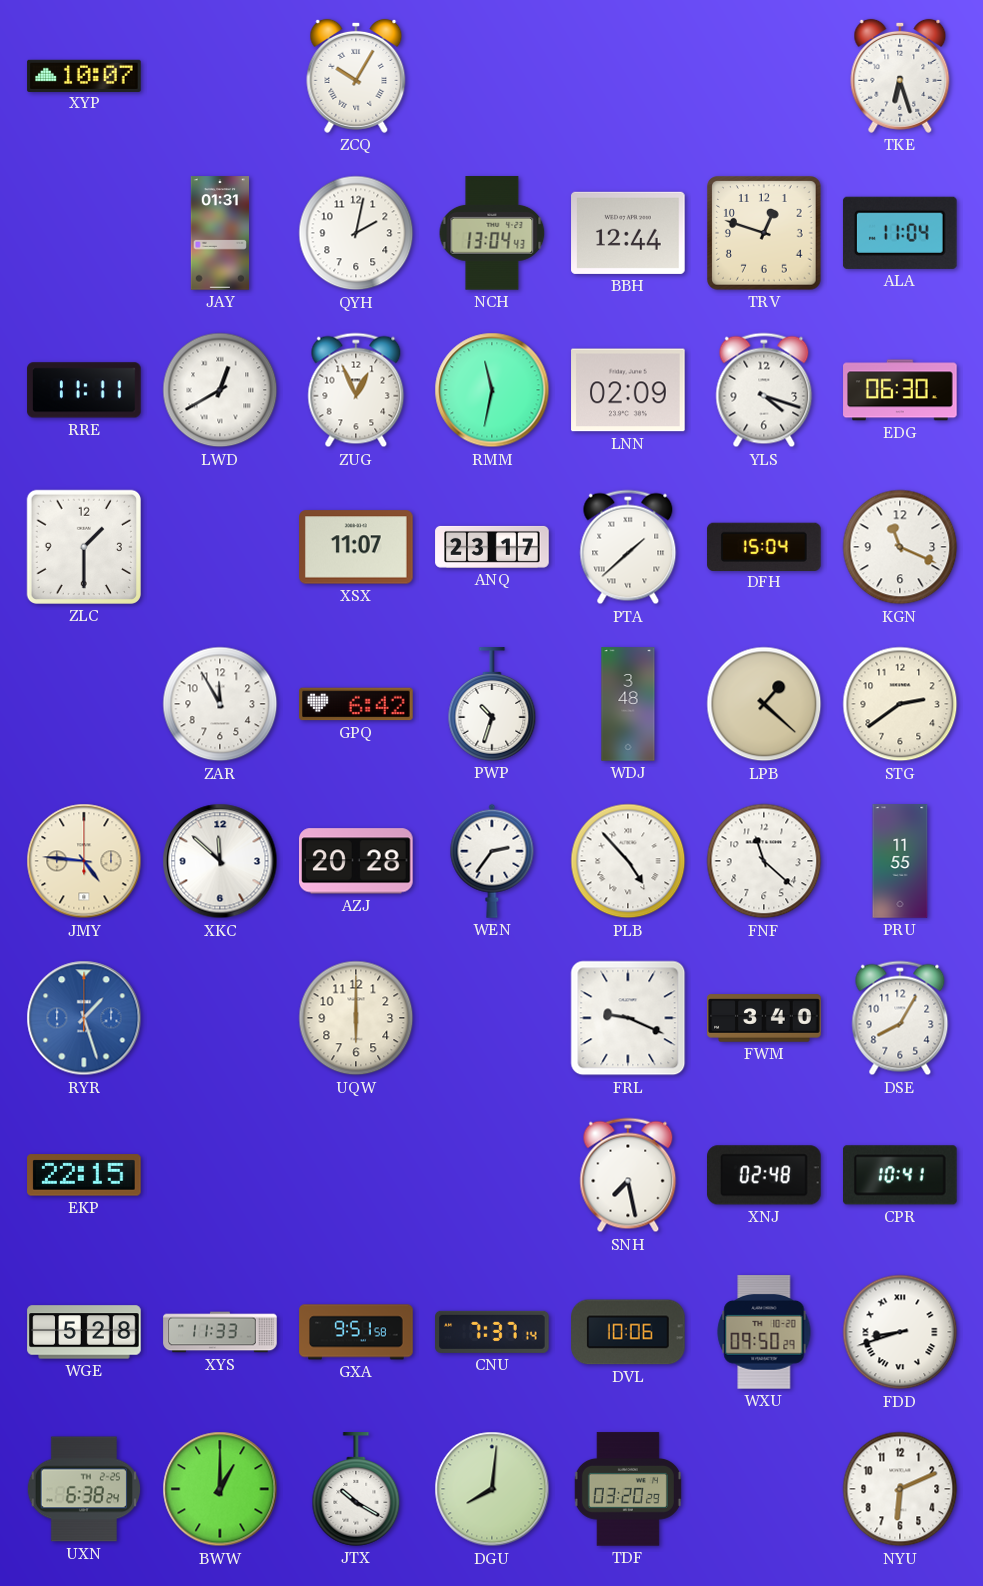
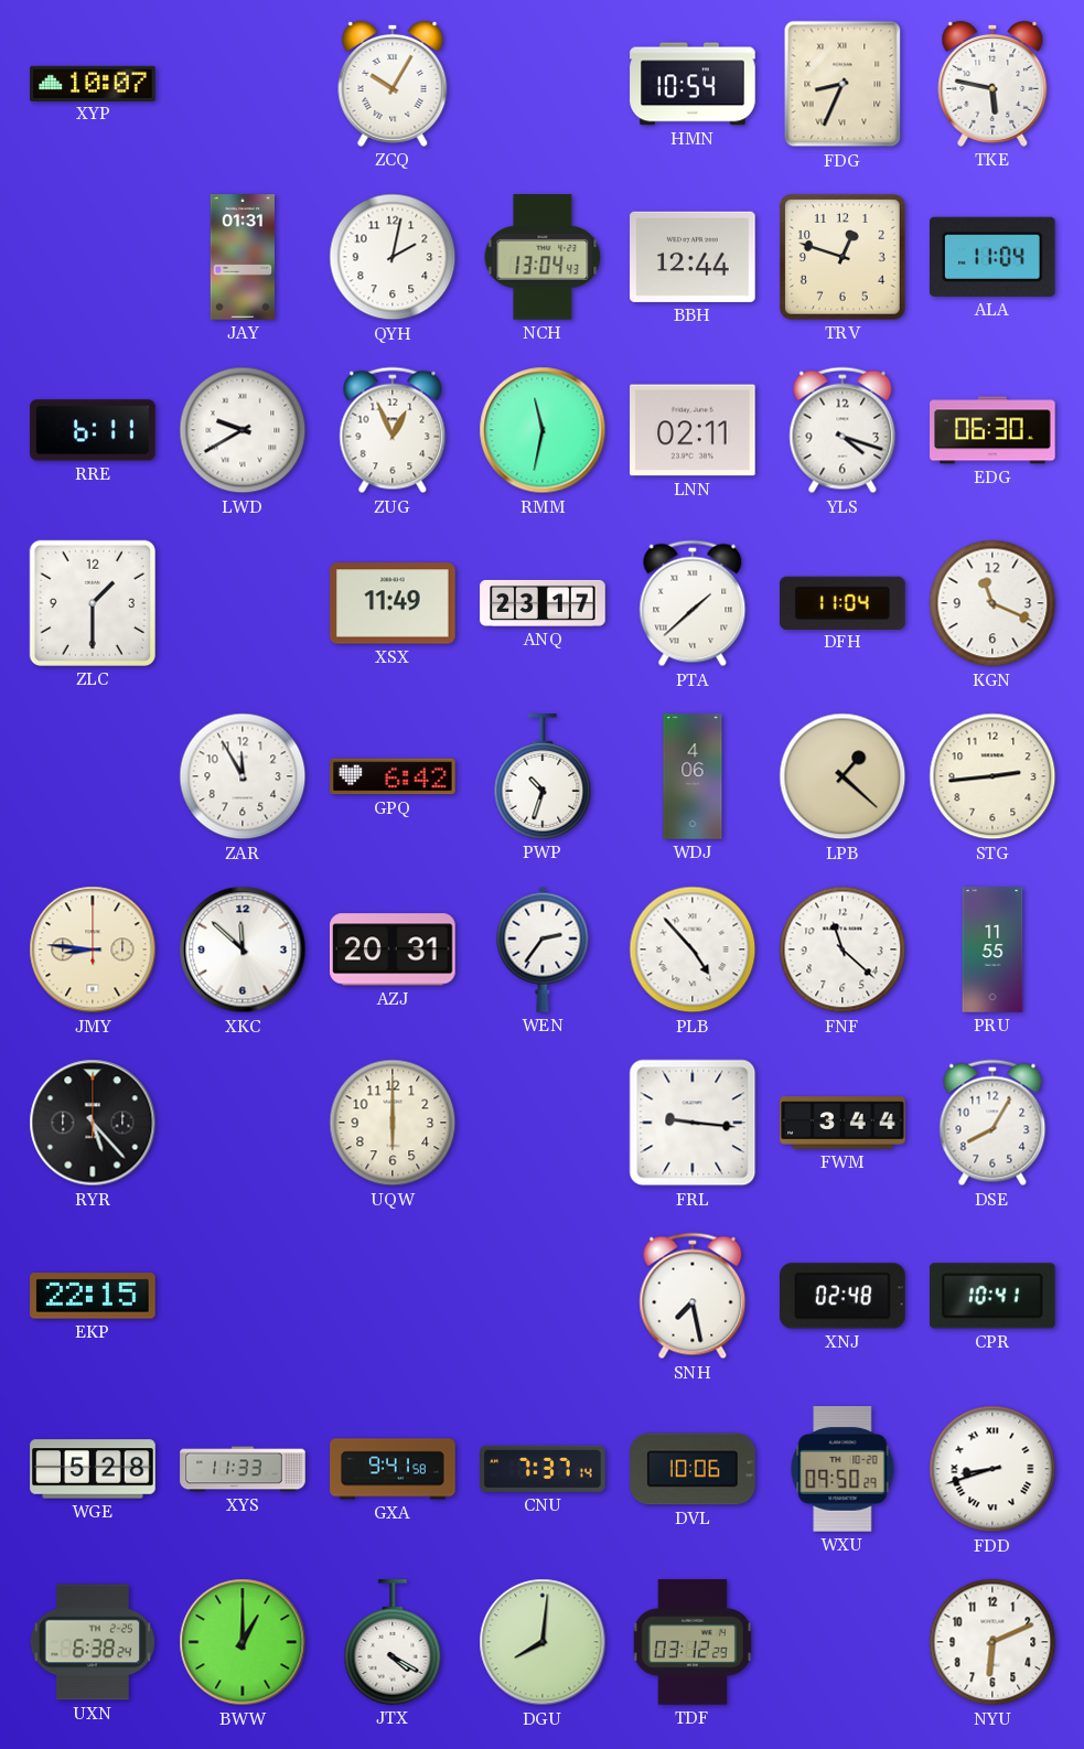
HMN: none -> 10:54
FDG: none -> 8:34
TKE: 6:27 -> 5:47
RRE: 11:11 -> 6:11
LWD: 12:40 -> 9:40
LNN: 02:09 -> 02:11
XSX: 11:07 -> 11:49
DFH: 15:04 -> 11:04
WDJ: 3:48 -> 4:06
STG: 2:39 -> 2:44
JMY: 4:46 -> 8:46
AZJ: 20:28 -> 20:31
RYR: 1:27 -> 5:23
RYR dial: blue -> black
FRL: 9:19 -> 9:16
FWM: 3:40 -> 3:44
GXA: 9:51 -> 9:41
JTX: 10:20 -> 4:20
TDF: 03:20 -> 03:12
